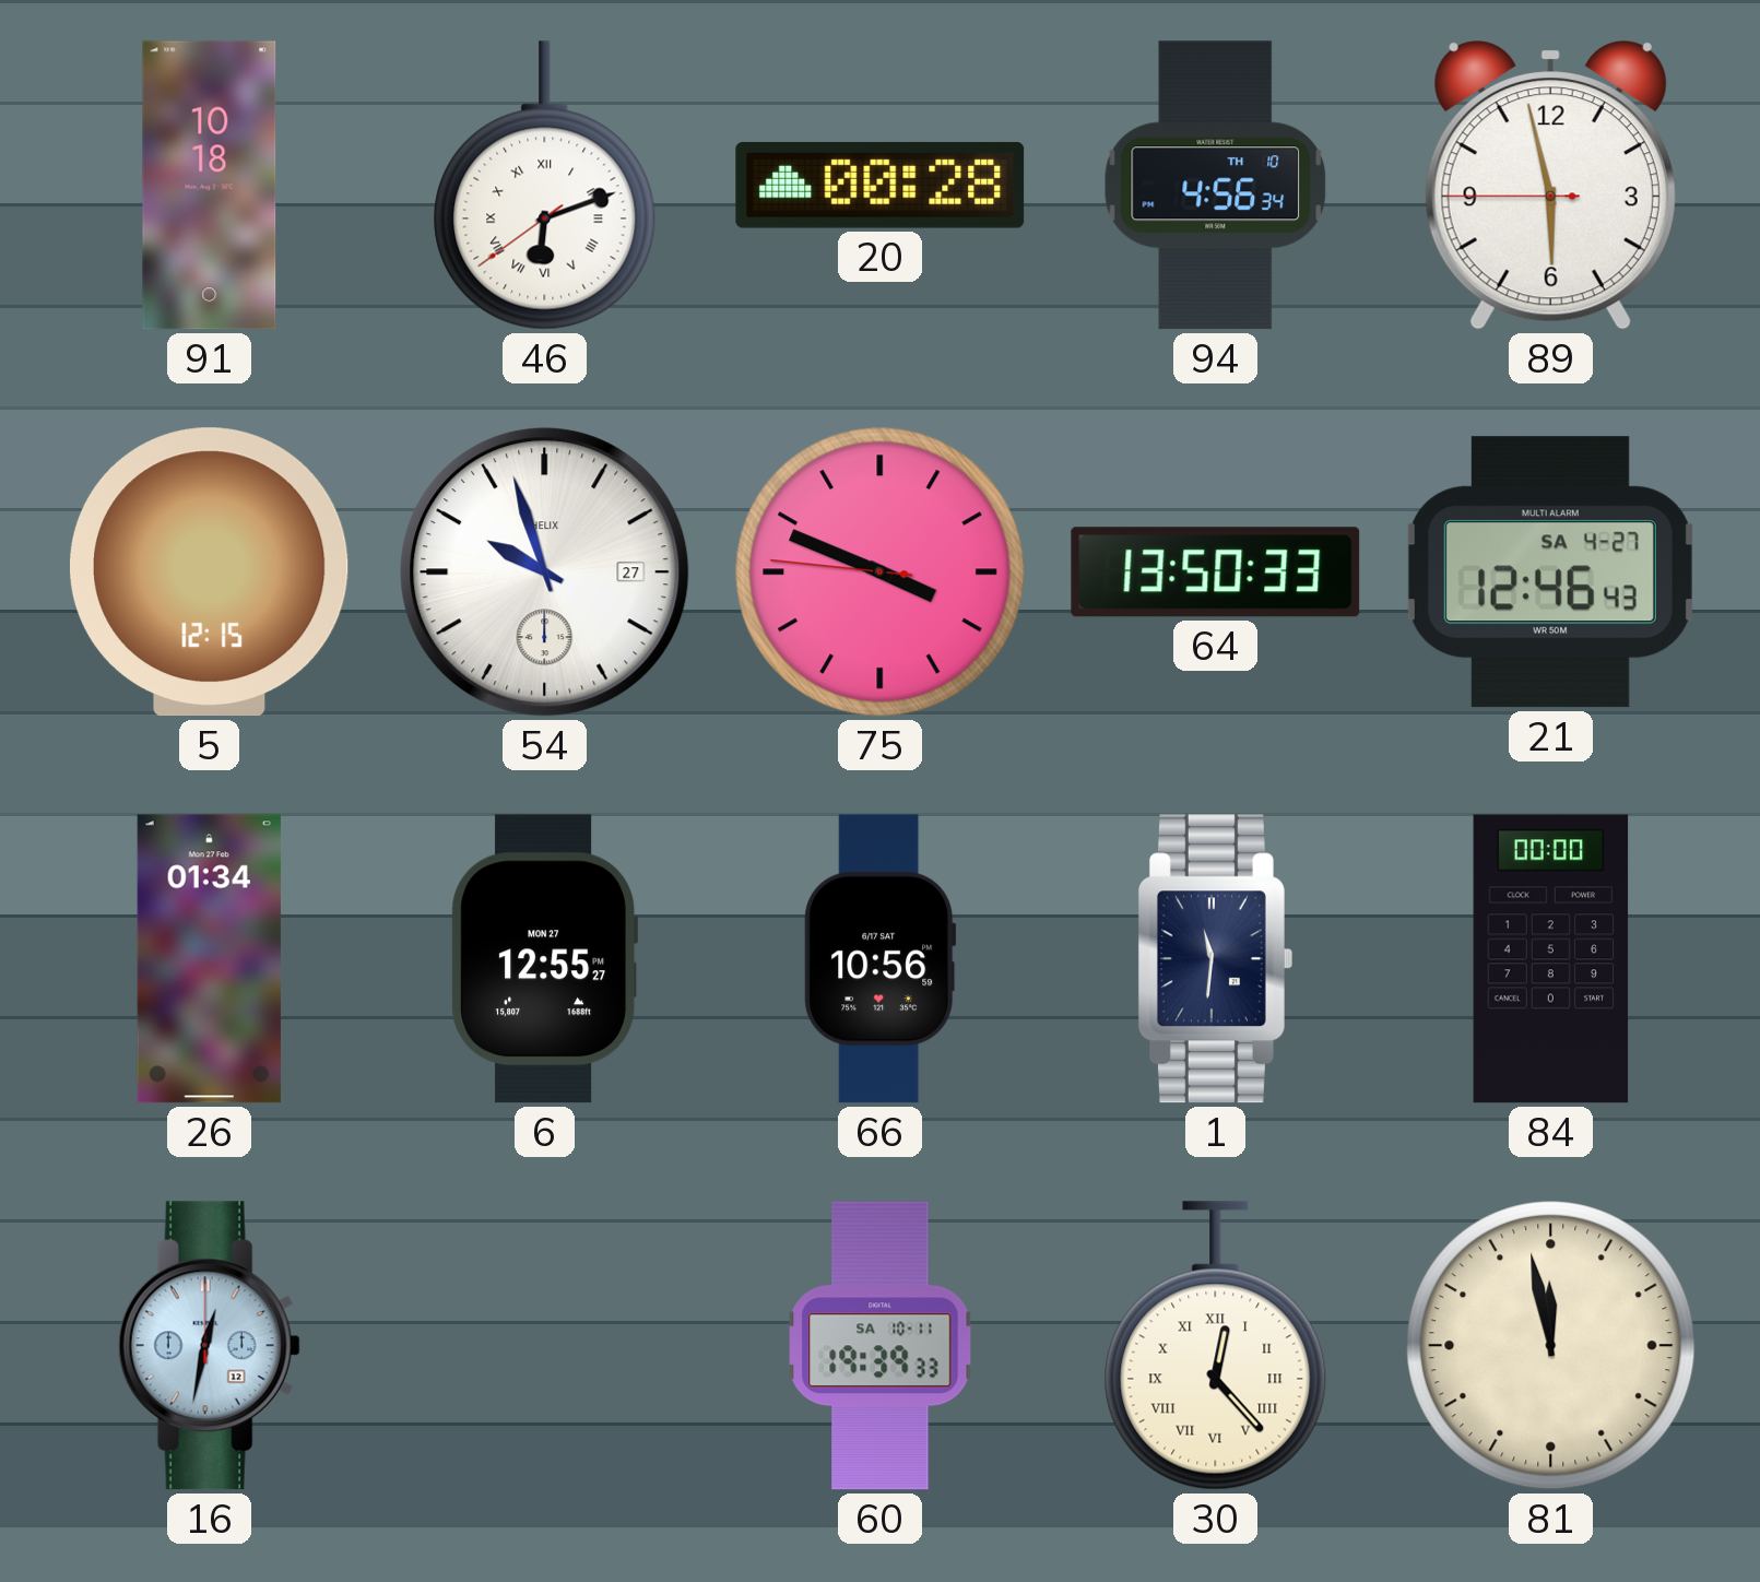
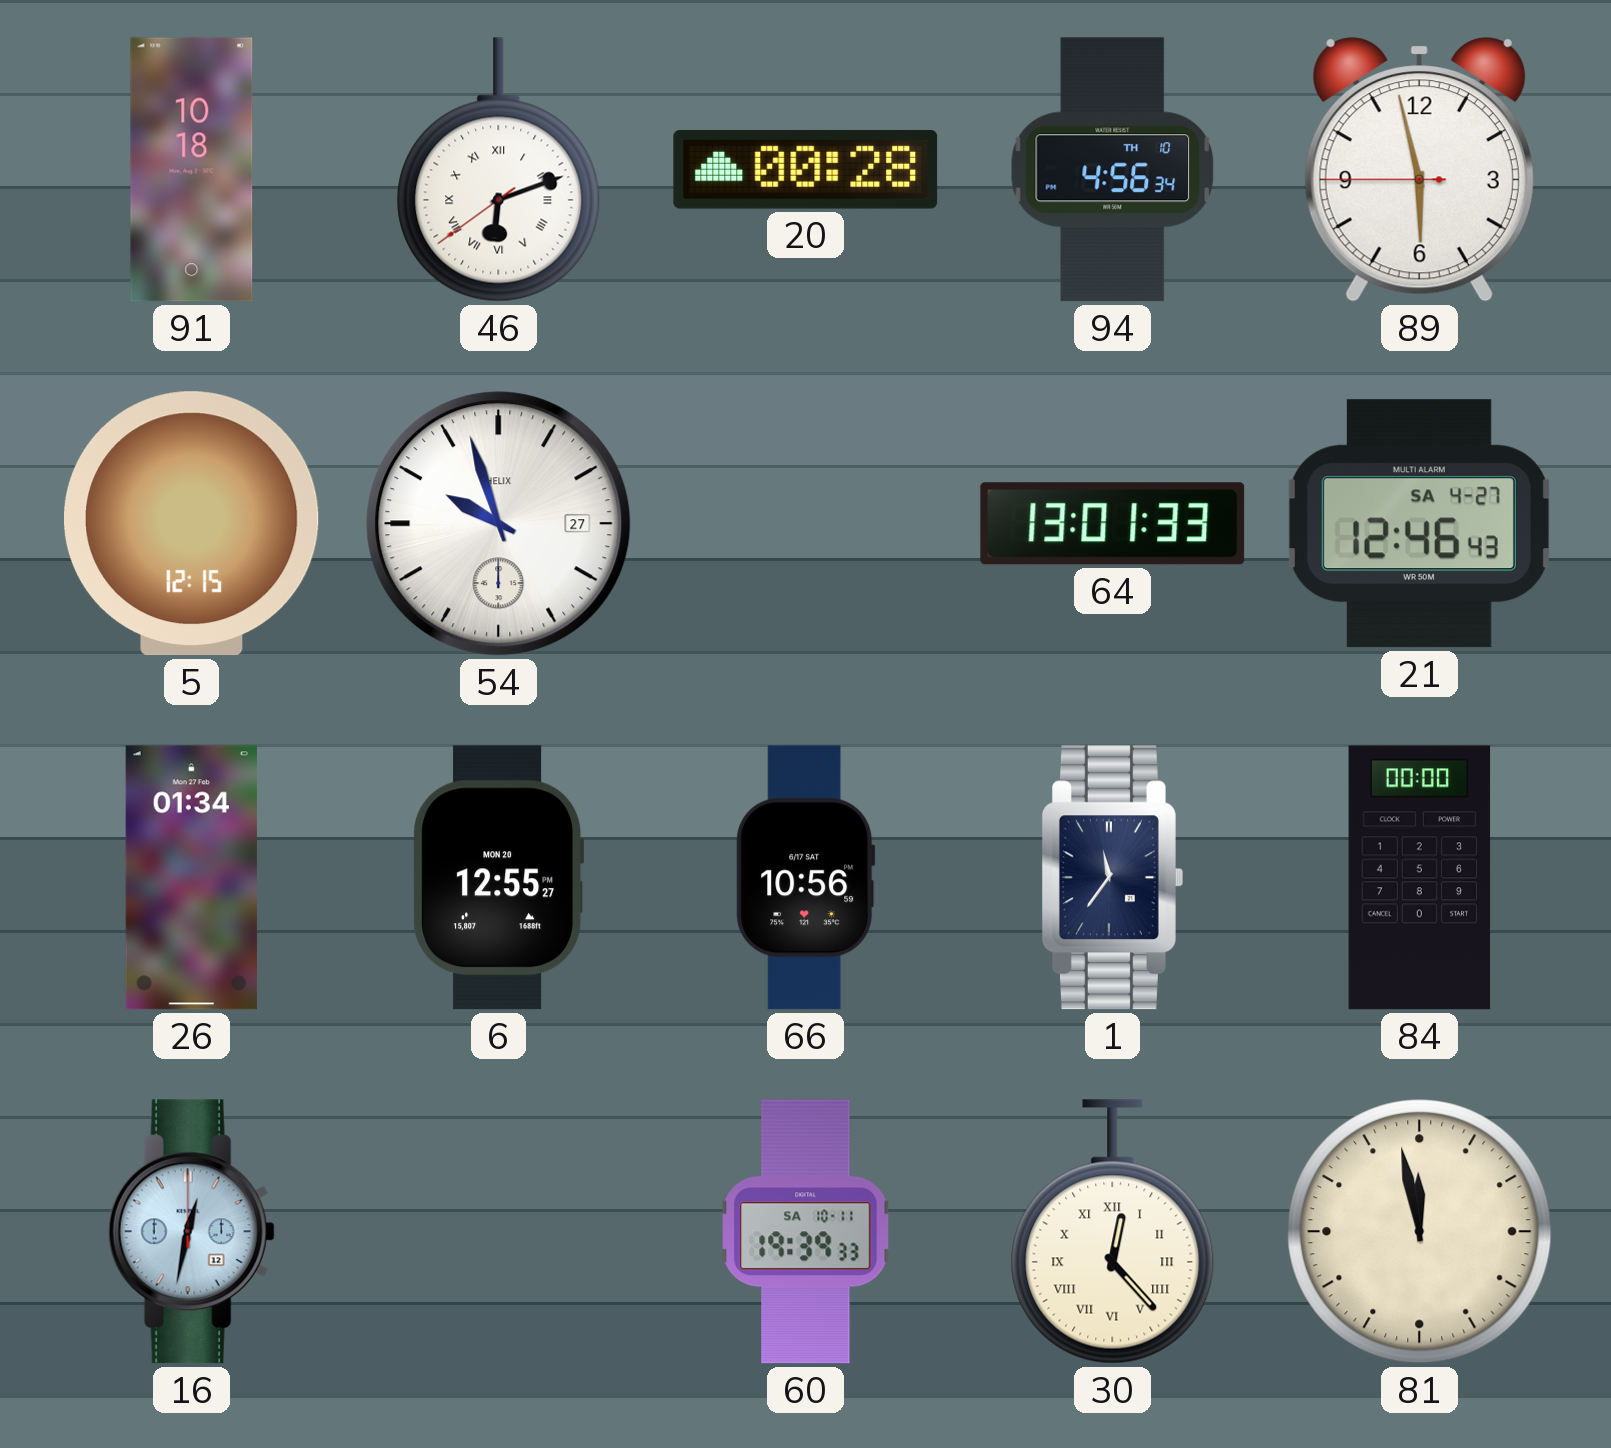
75: 3:48 -> none
64: 13:50 -> 13:01
6 date: MON 27 -> MON 20
1: 11:31 -> 11:36
